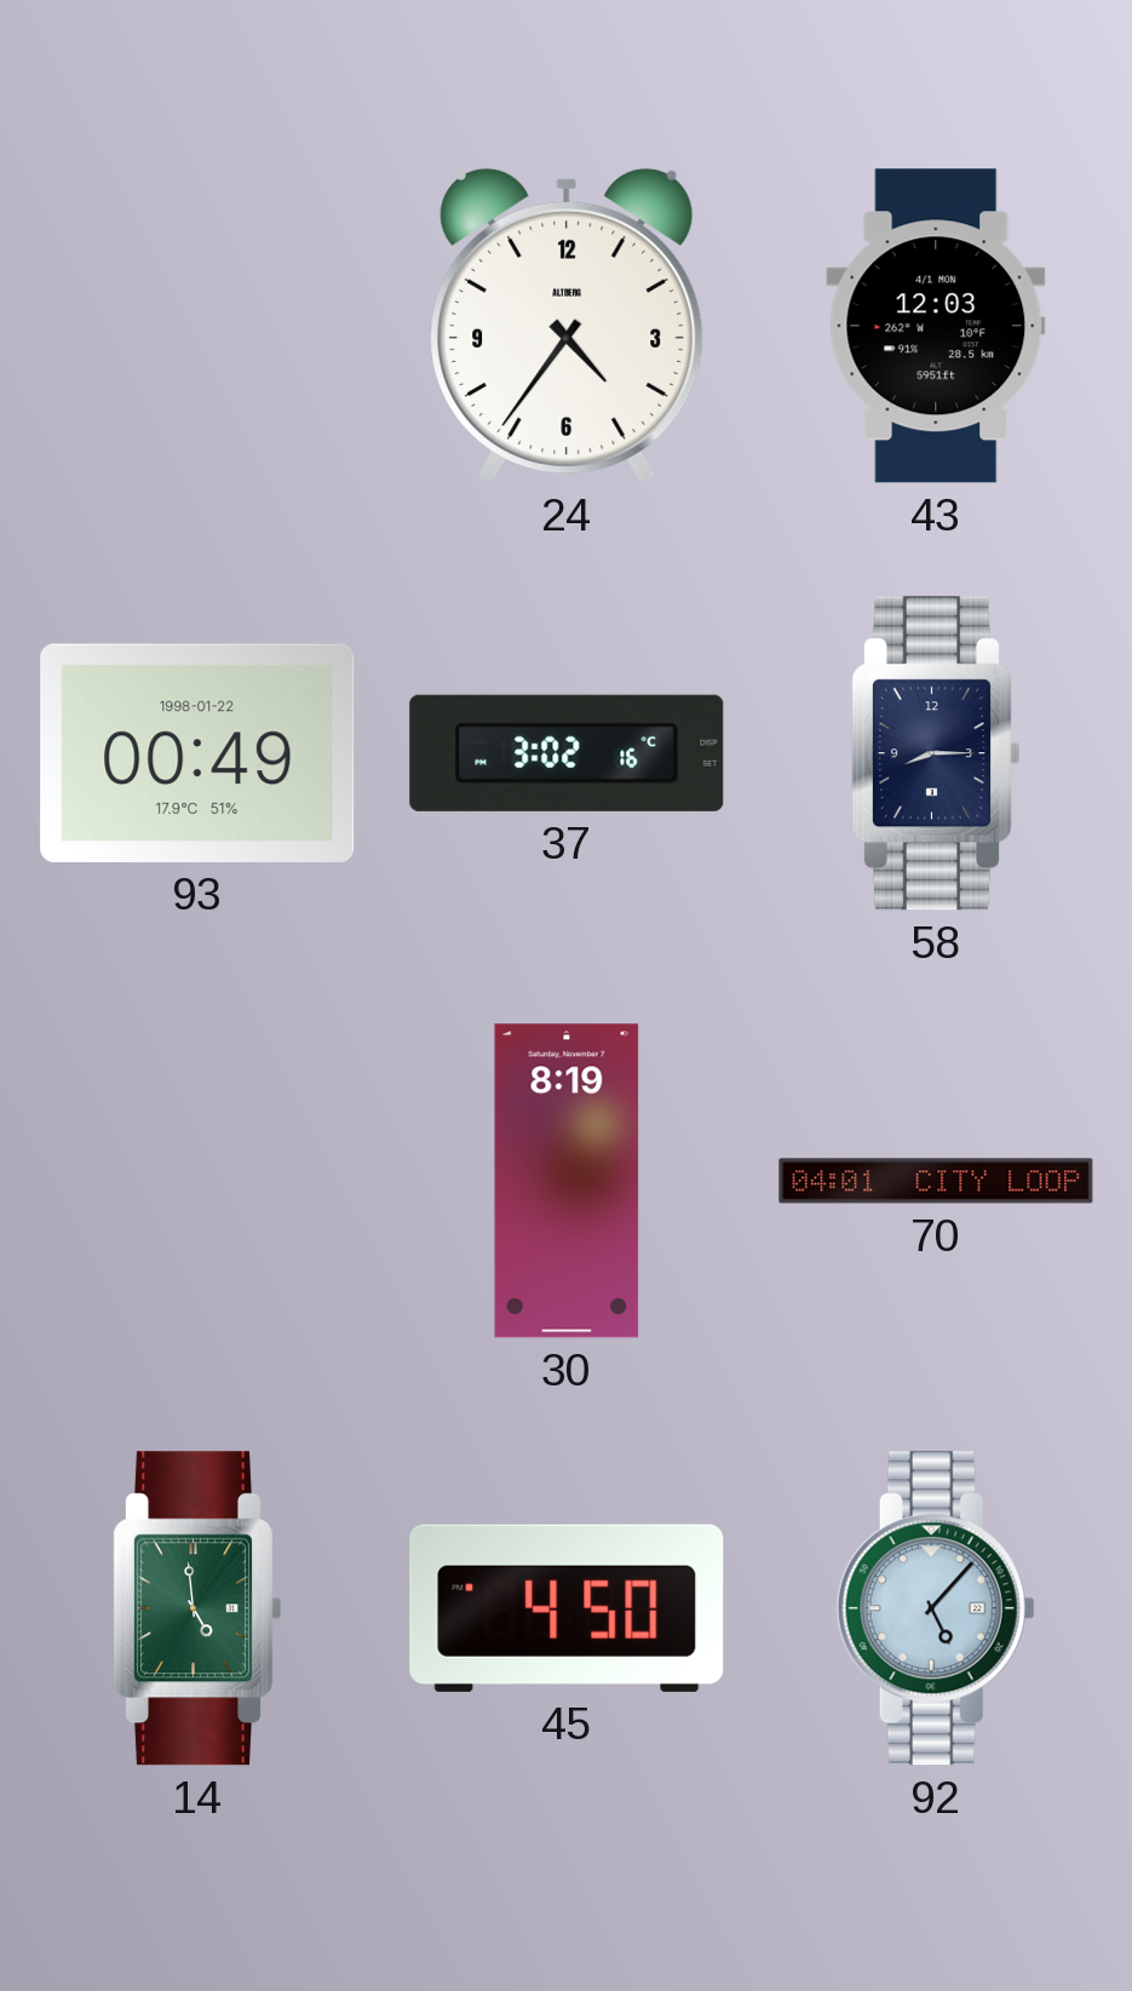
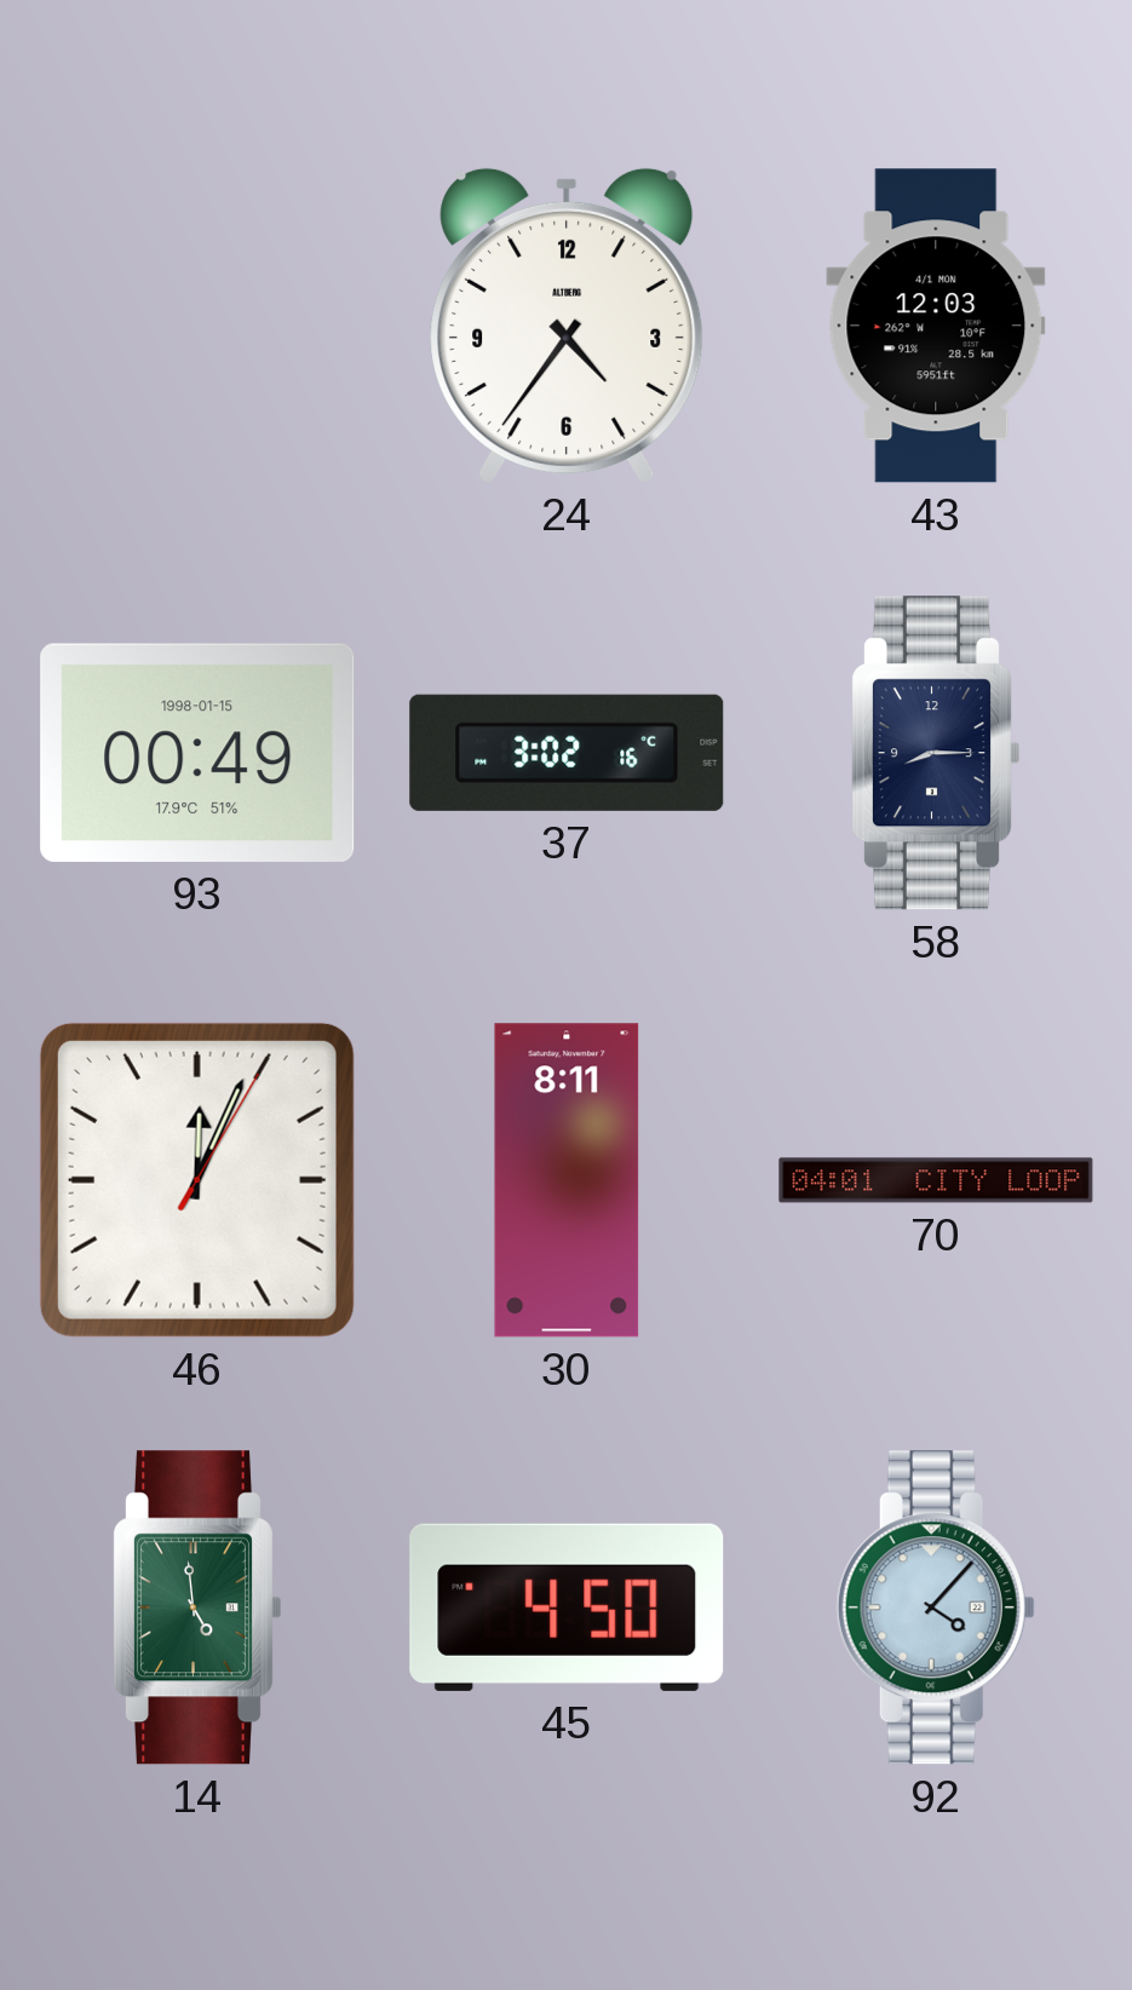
93 date: 1998-01-22 -> 1998-01-15
46: none -> 12:04
30: 8:19 -> 8:11
92: 5:07 -> 4:07
